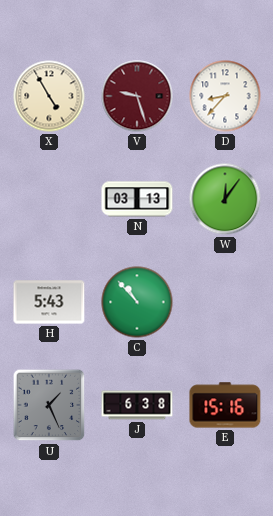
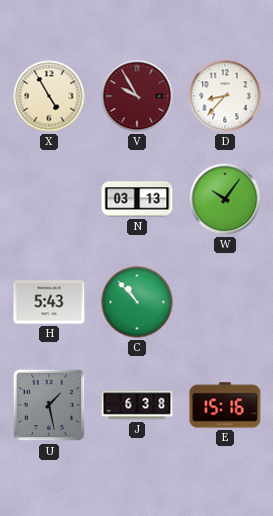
V: 9:27 -> 9:55
W: 12:06 -> 10:06
U: 1:26 -> 1:28
